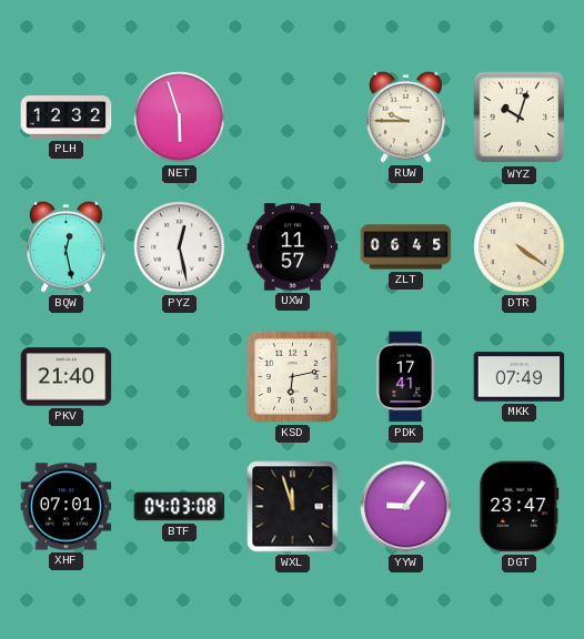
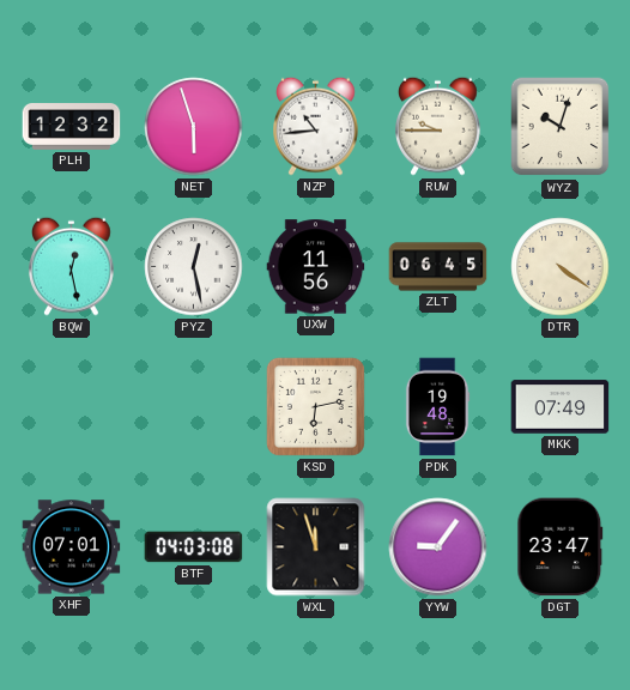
NZP: none -> 10:44
UXW: 11:57 -> 11:56
PKV: 21:40 -> none
PDK: 17:41 -> 19:48
